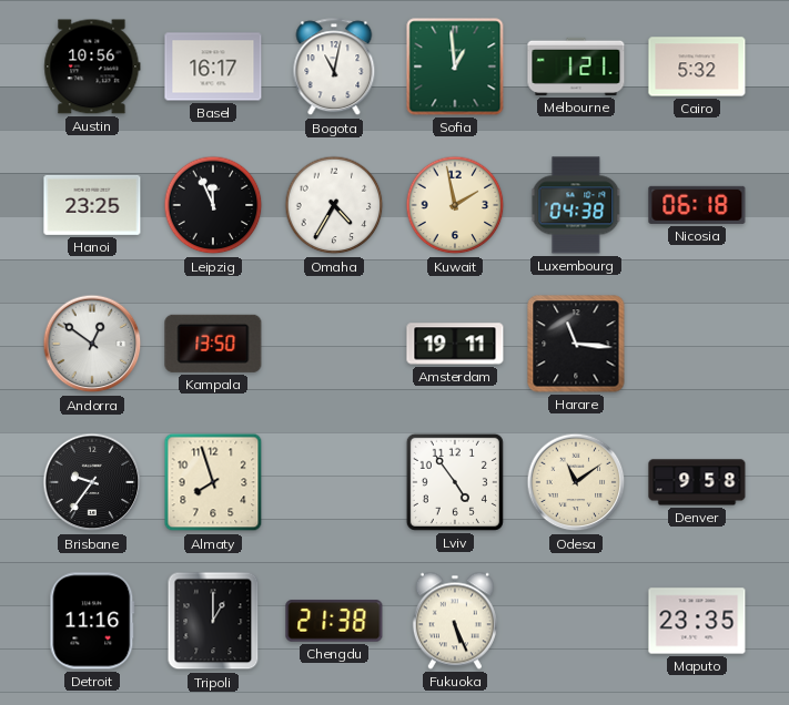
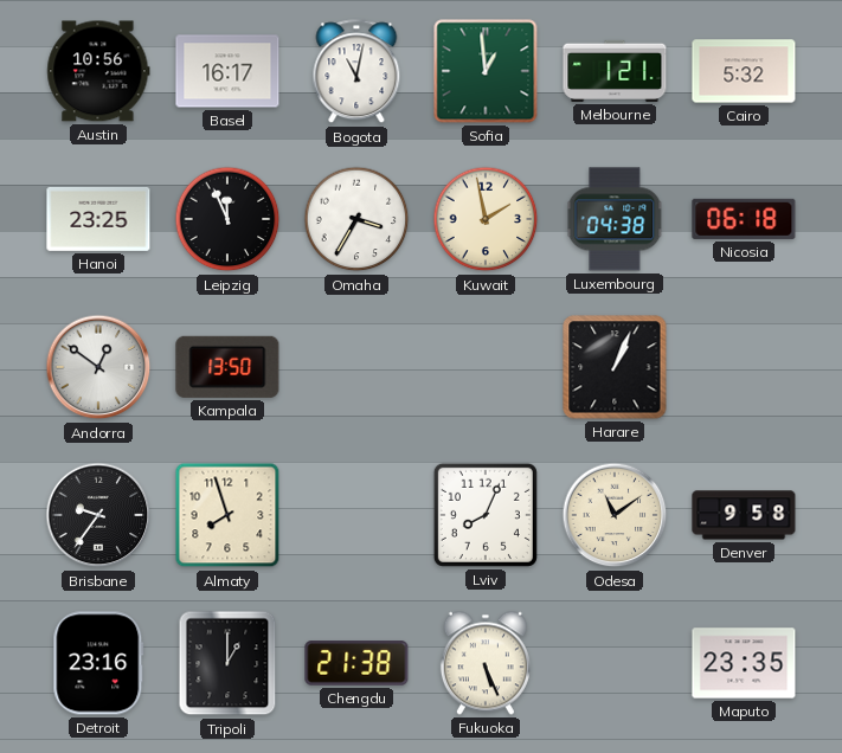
Omaha: 4:35 -> 3:35
Amsterdam: 19:11 -> none
Harare: 11:16 -> 1:04
Lviv: 4:54 -> 8:04
Detroit: 11:16 -> 23:16
